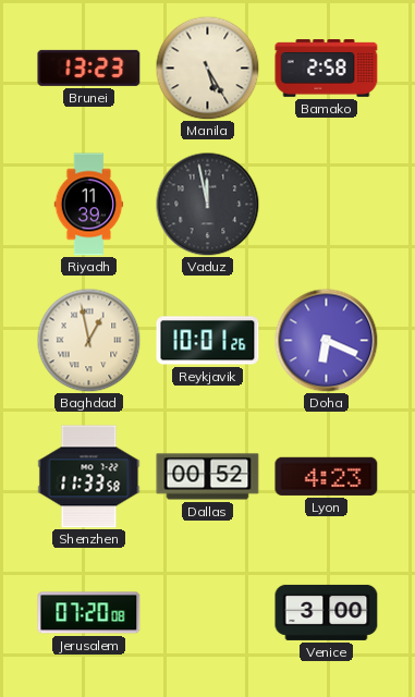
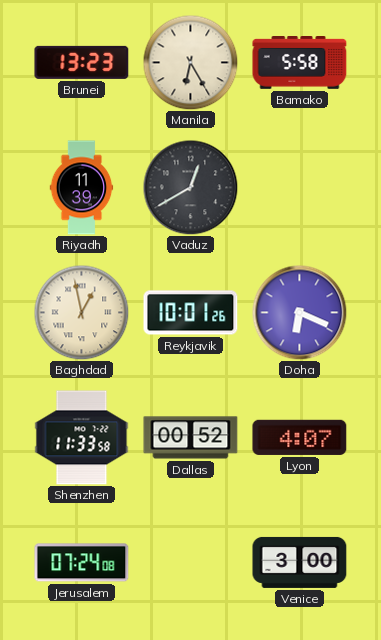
Manila: 5:25 -> 6:25
Bamako: 2:58 -> 5:58
Vaduz: 11:58 -> 12:40
Lyon: 4:23 -> 4:07
Jerusalem: 07:20 -> 07:24
